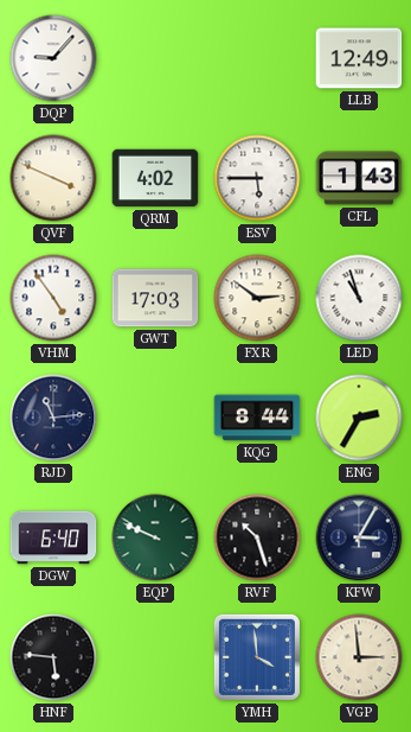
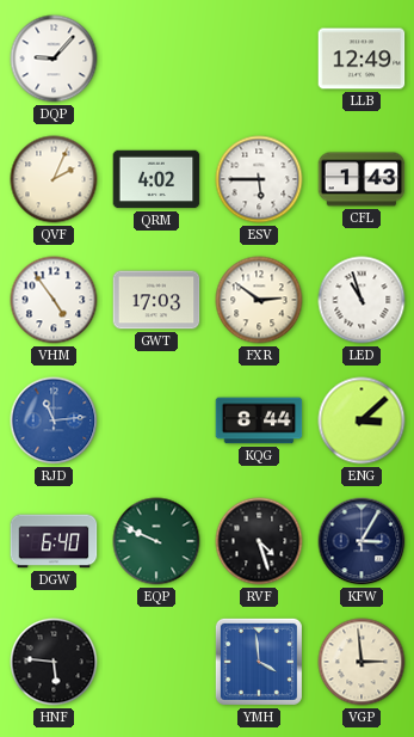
QVF: 3:49 -> 2:04
RJD dial: navy -> blue
ENG: 2:35 -> 3:08
RVF: 10:27 -> 4:27
